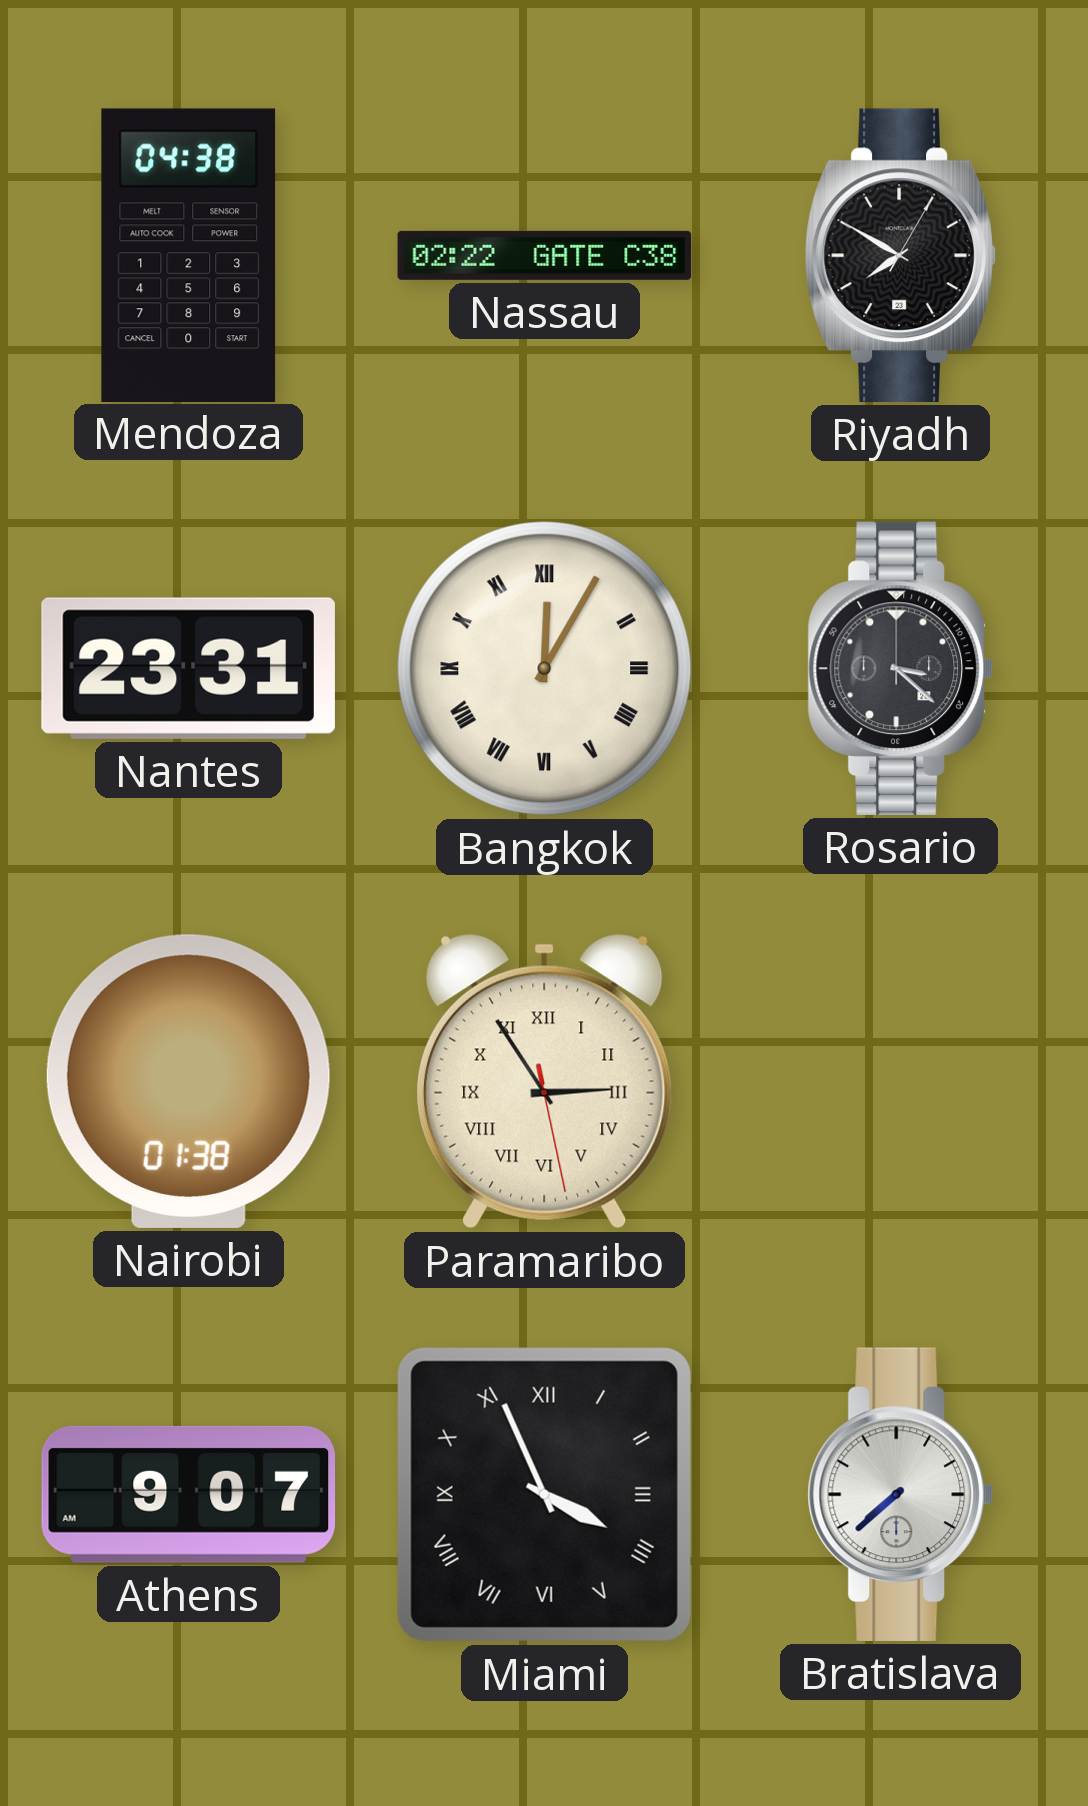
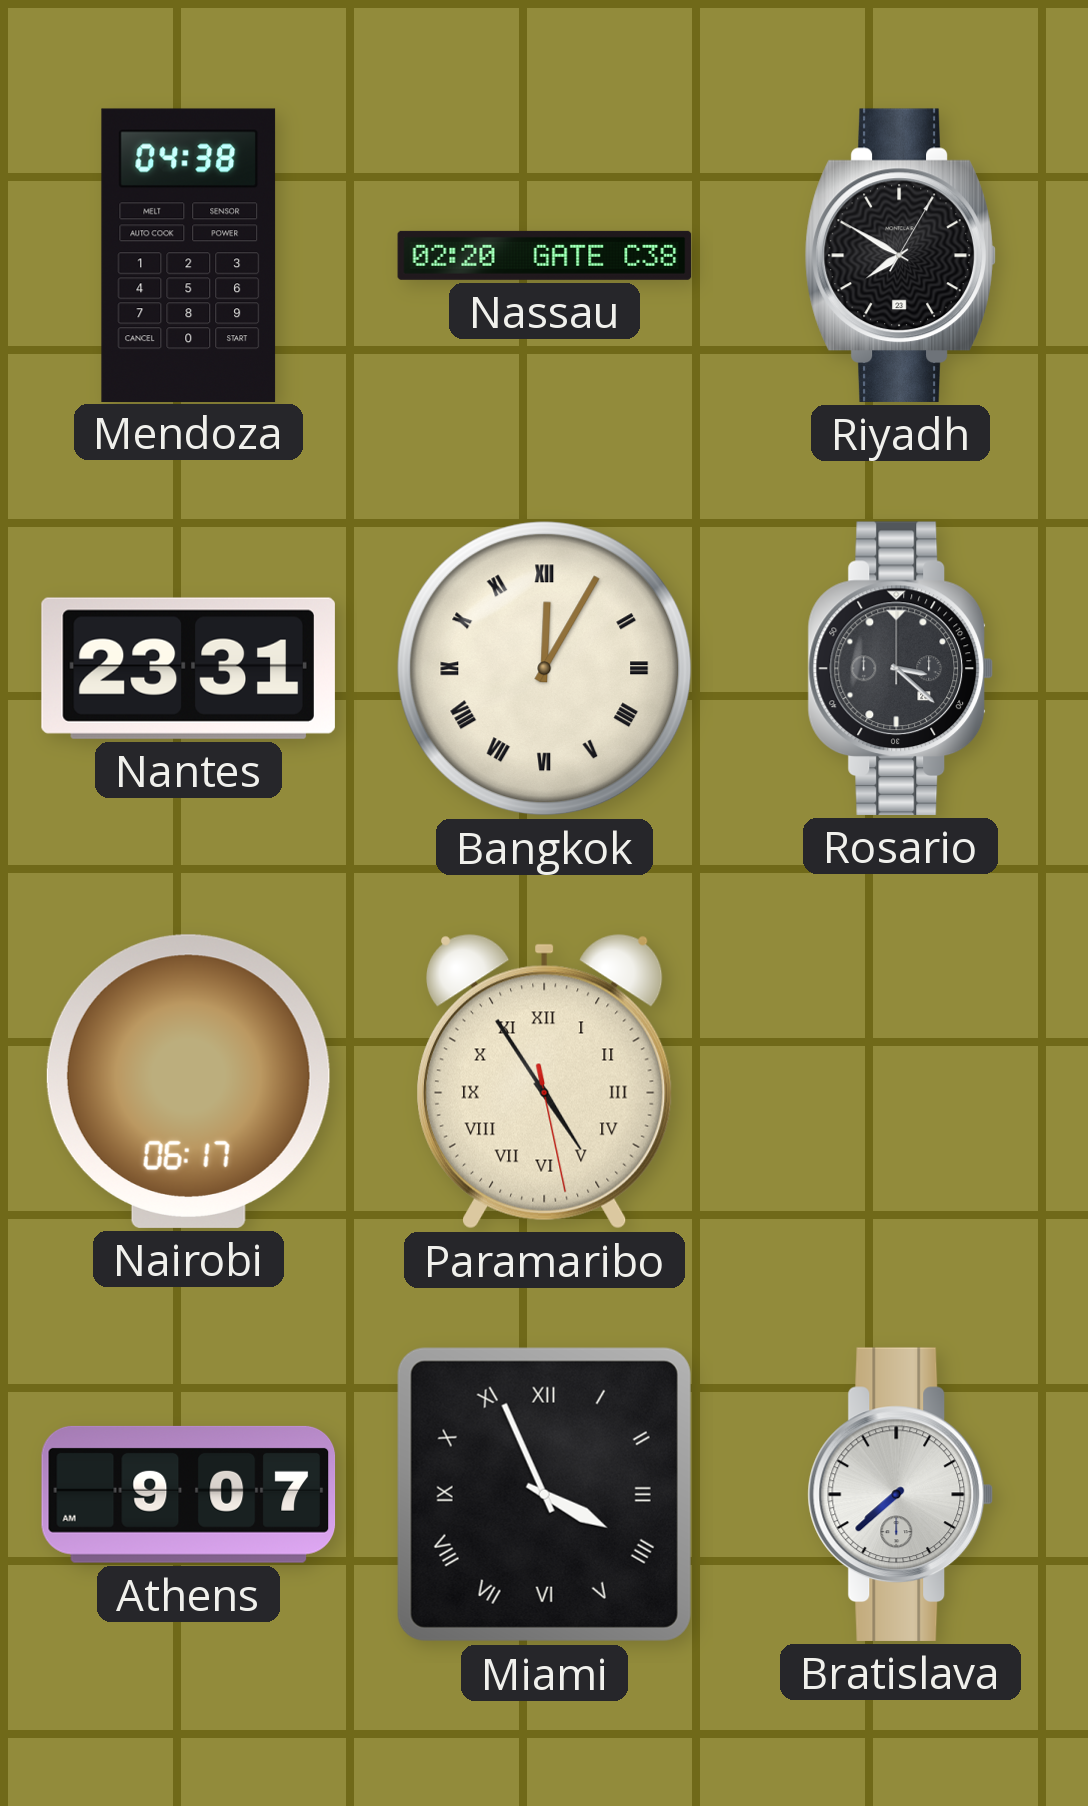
Nassau: 02:22 -> 02:20
Nairobi: 01:38 -> 06:17
Paramaribo: 2:54 -> 4:54
